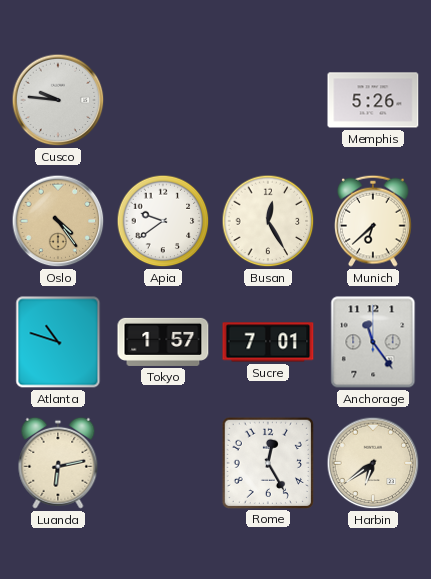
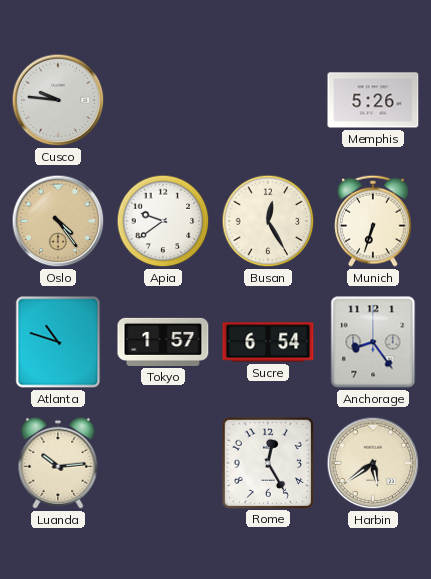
Munich: 6:38 -> 6:33
Sucre: 7:01 -> 6:54
Anchorage: 11:24 -> 8:24
Luanda: 6:13 -> 10:14
Harbin: 6:39 -> 5:39
